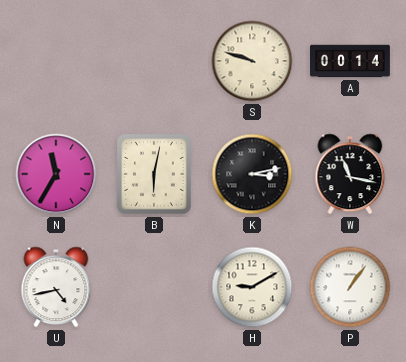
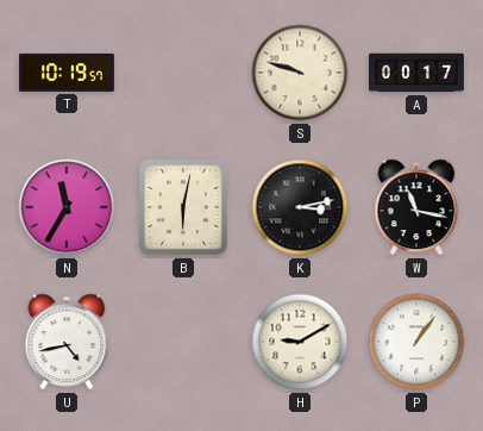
T: none -> 10:19
A: 00:14 -> 00:17
